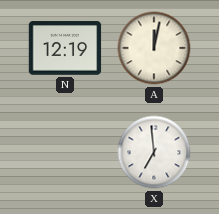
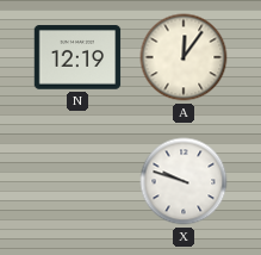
A: 12:02 -> 12:06
X: 6:59 -> 9:48
